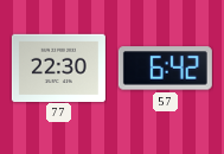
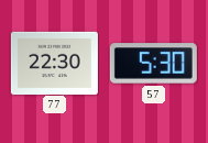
57: 6:42 -> 5:30
